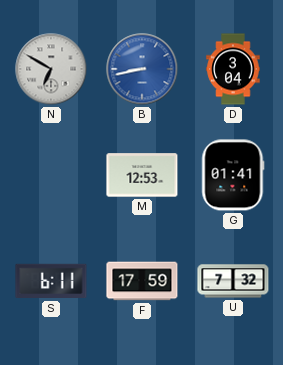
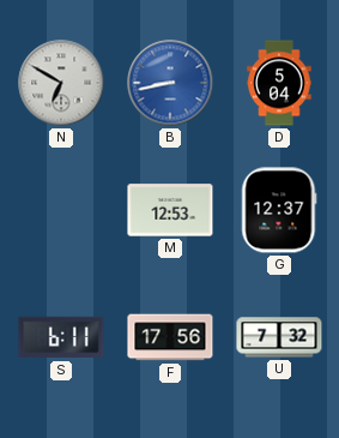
D: 3:04 -> 5:04
G: 01:41 -> 12:37
F: 17:59 -> 17:56
